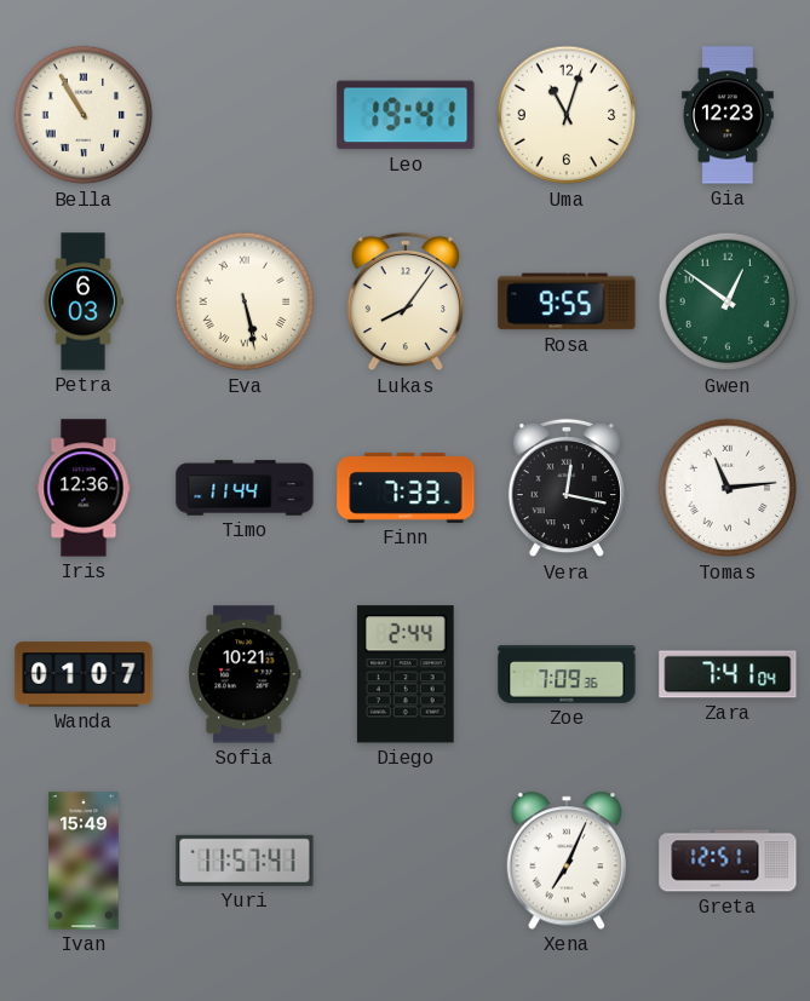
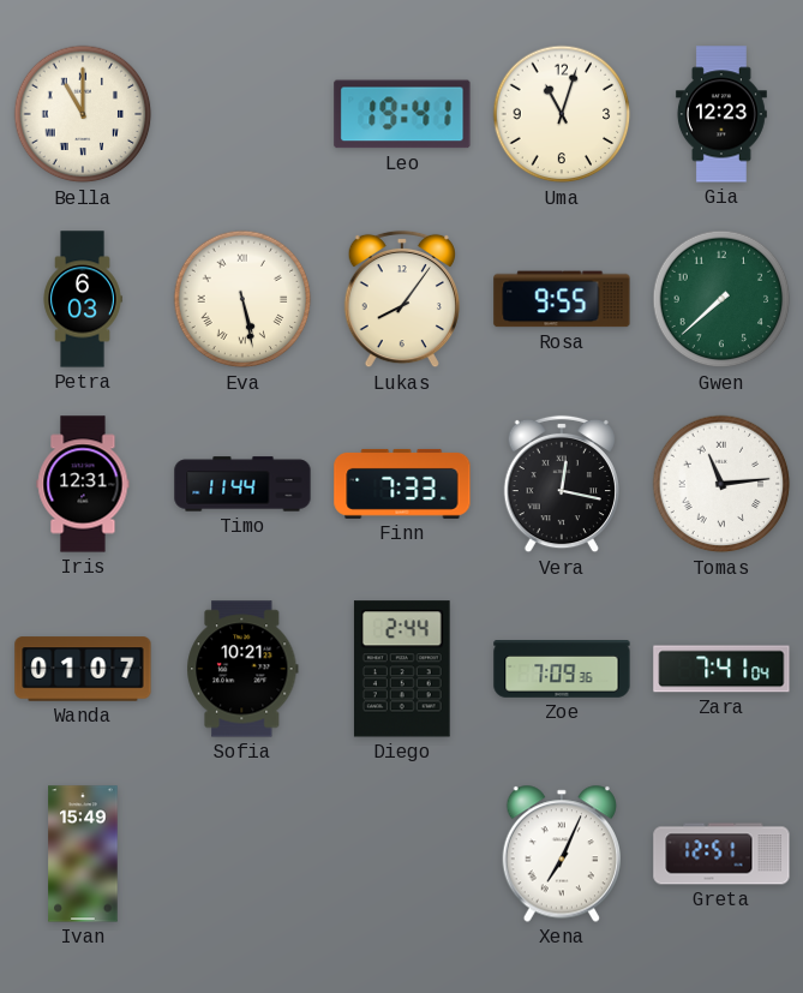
Bella: 10:55 -> 11:00
Gwen: 12:51 -> 7:38
Iris: 12:36 -> 12:31
Yuri: 11:57 -> none
